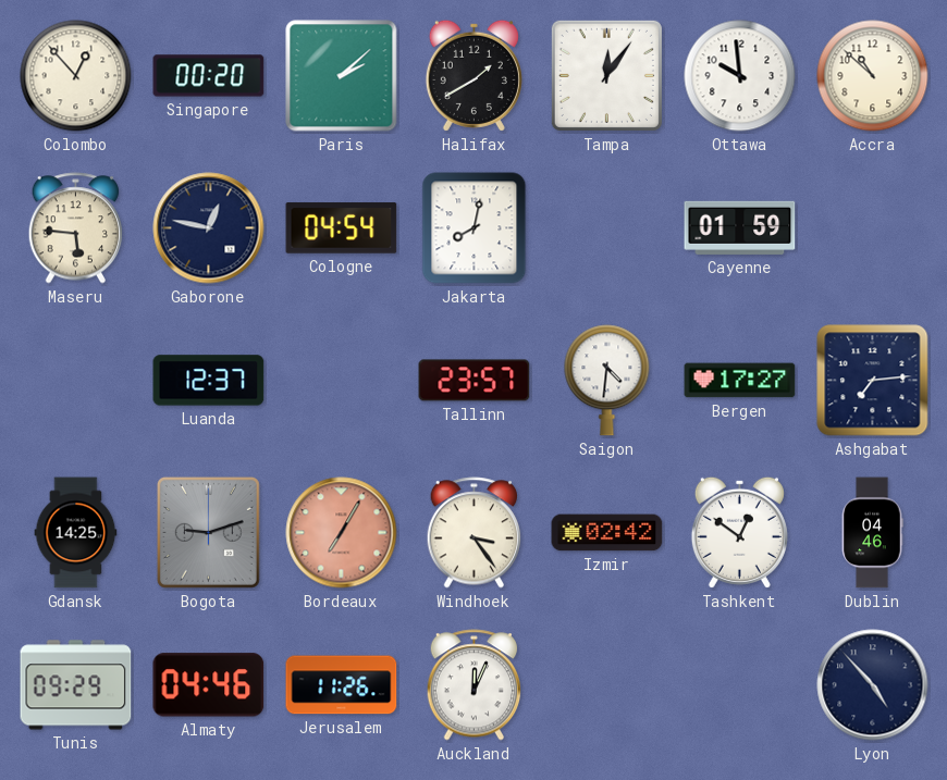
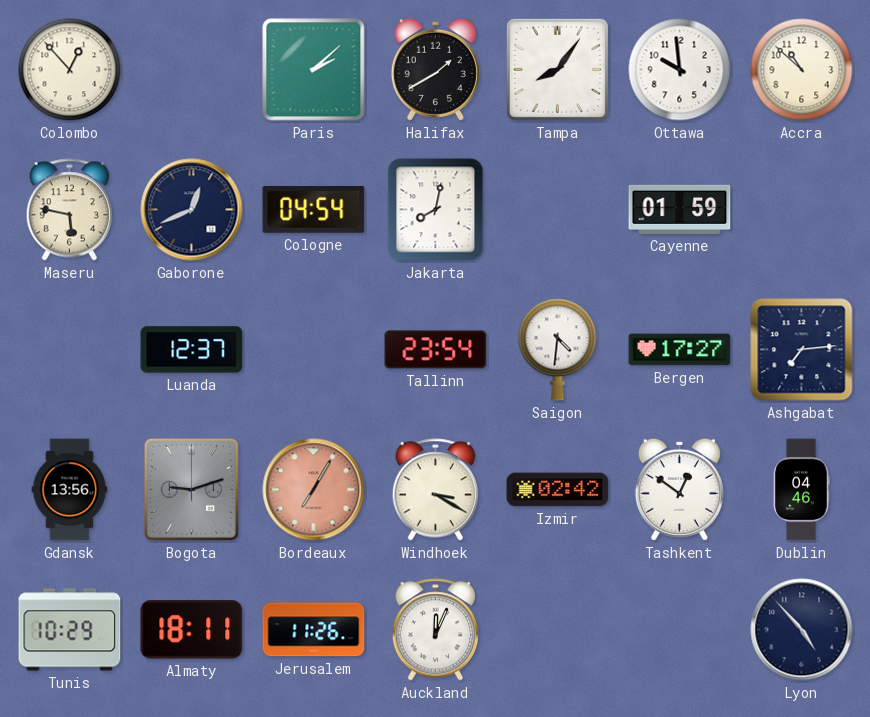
Singapore: 00:20 -> none
Tampa: 12:06 -> 8:06
Maseru: 5:46 -> 5:47
Gaborone: 12:47 -> 12:41
Tallinn: 23:57 -> 23:54
Gdansk: 14:25 -> 13:56
Windhoek: 3:24 -> 3:20
Tunis: 09:29 -> 10:29
Almaty: 04:46 -> 18:11
